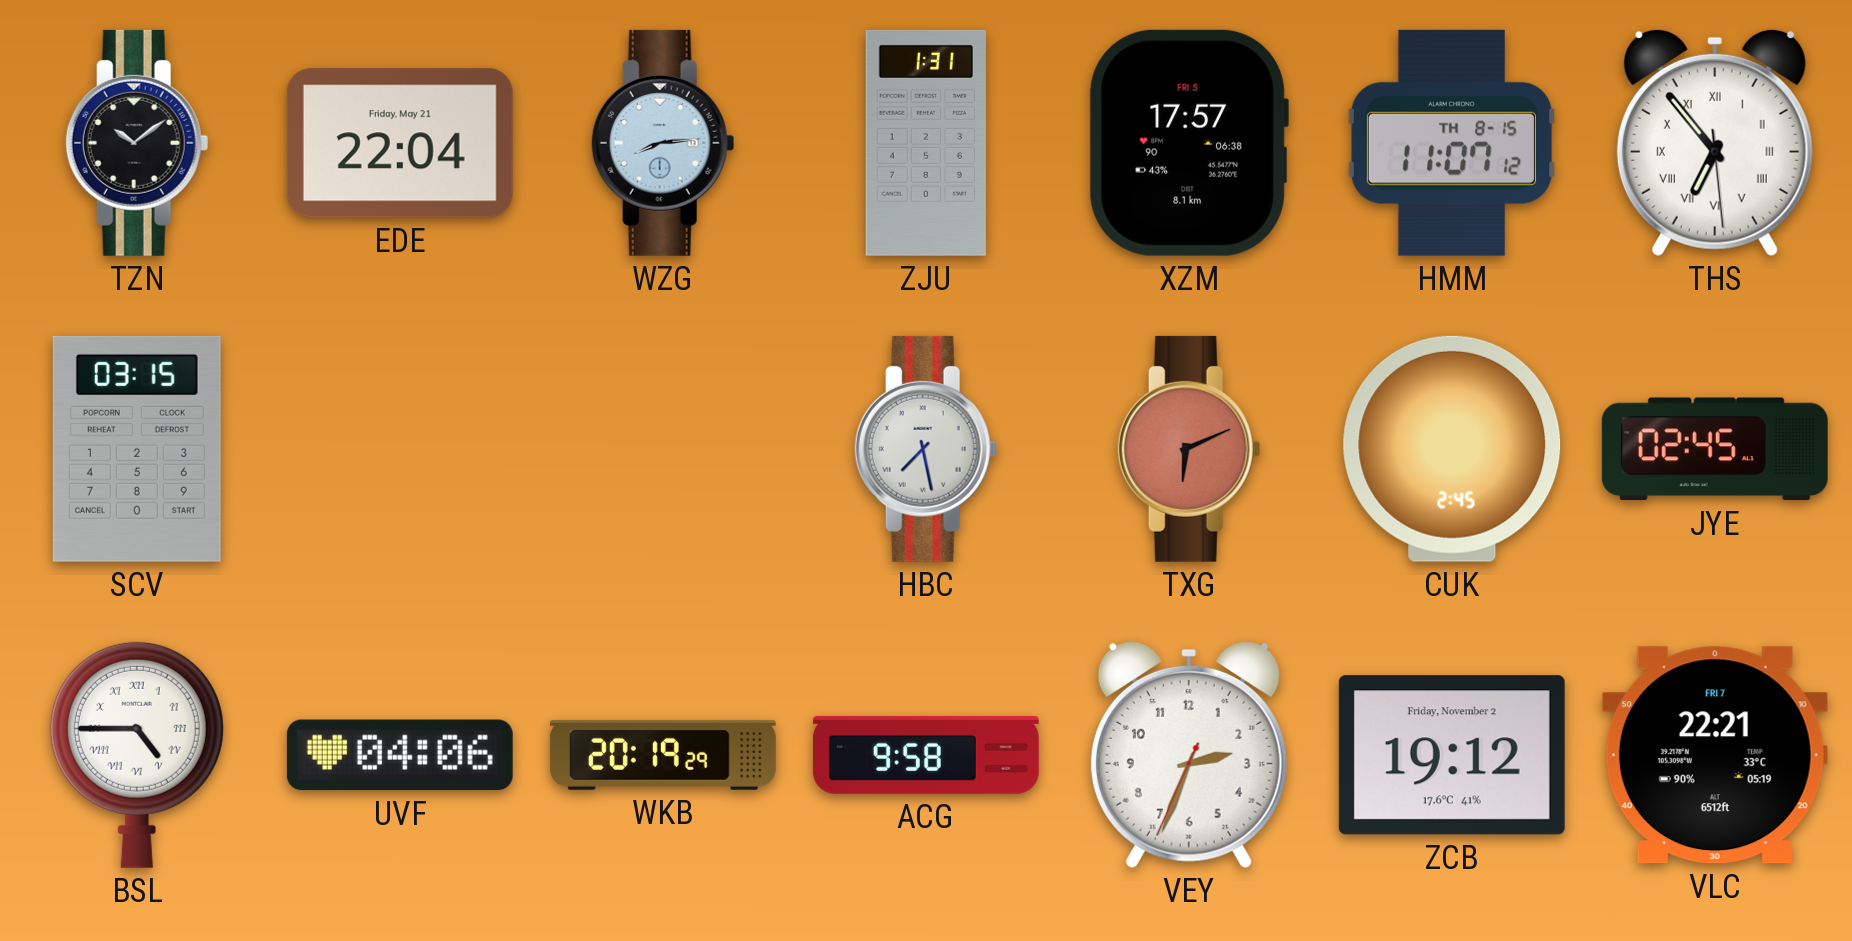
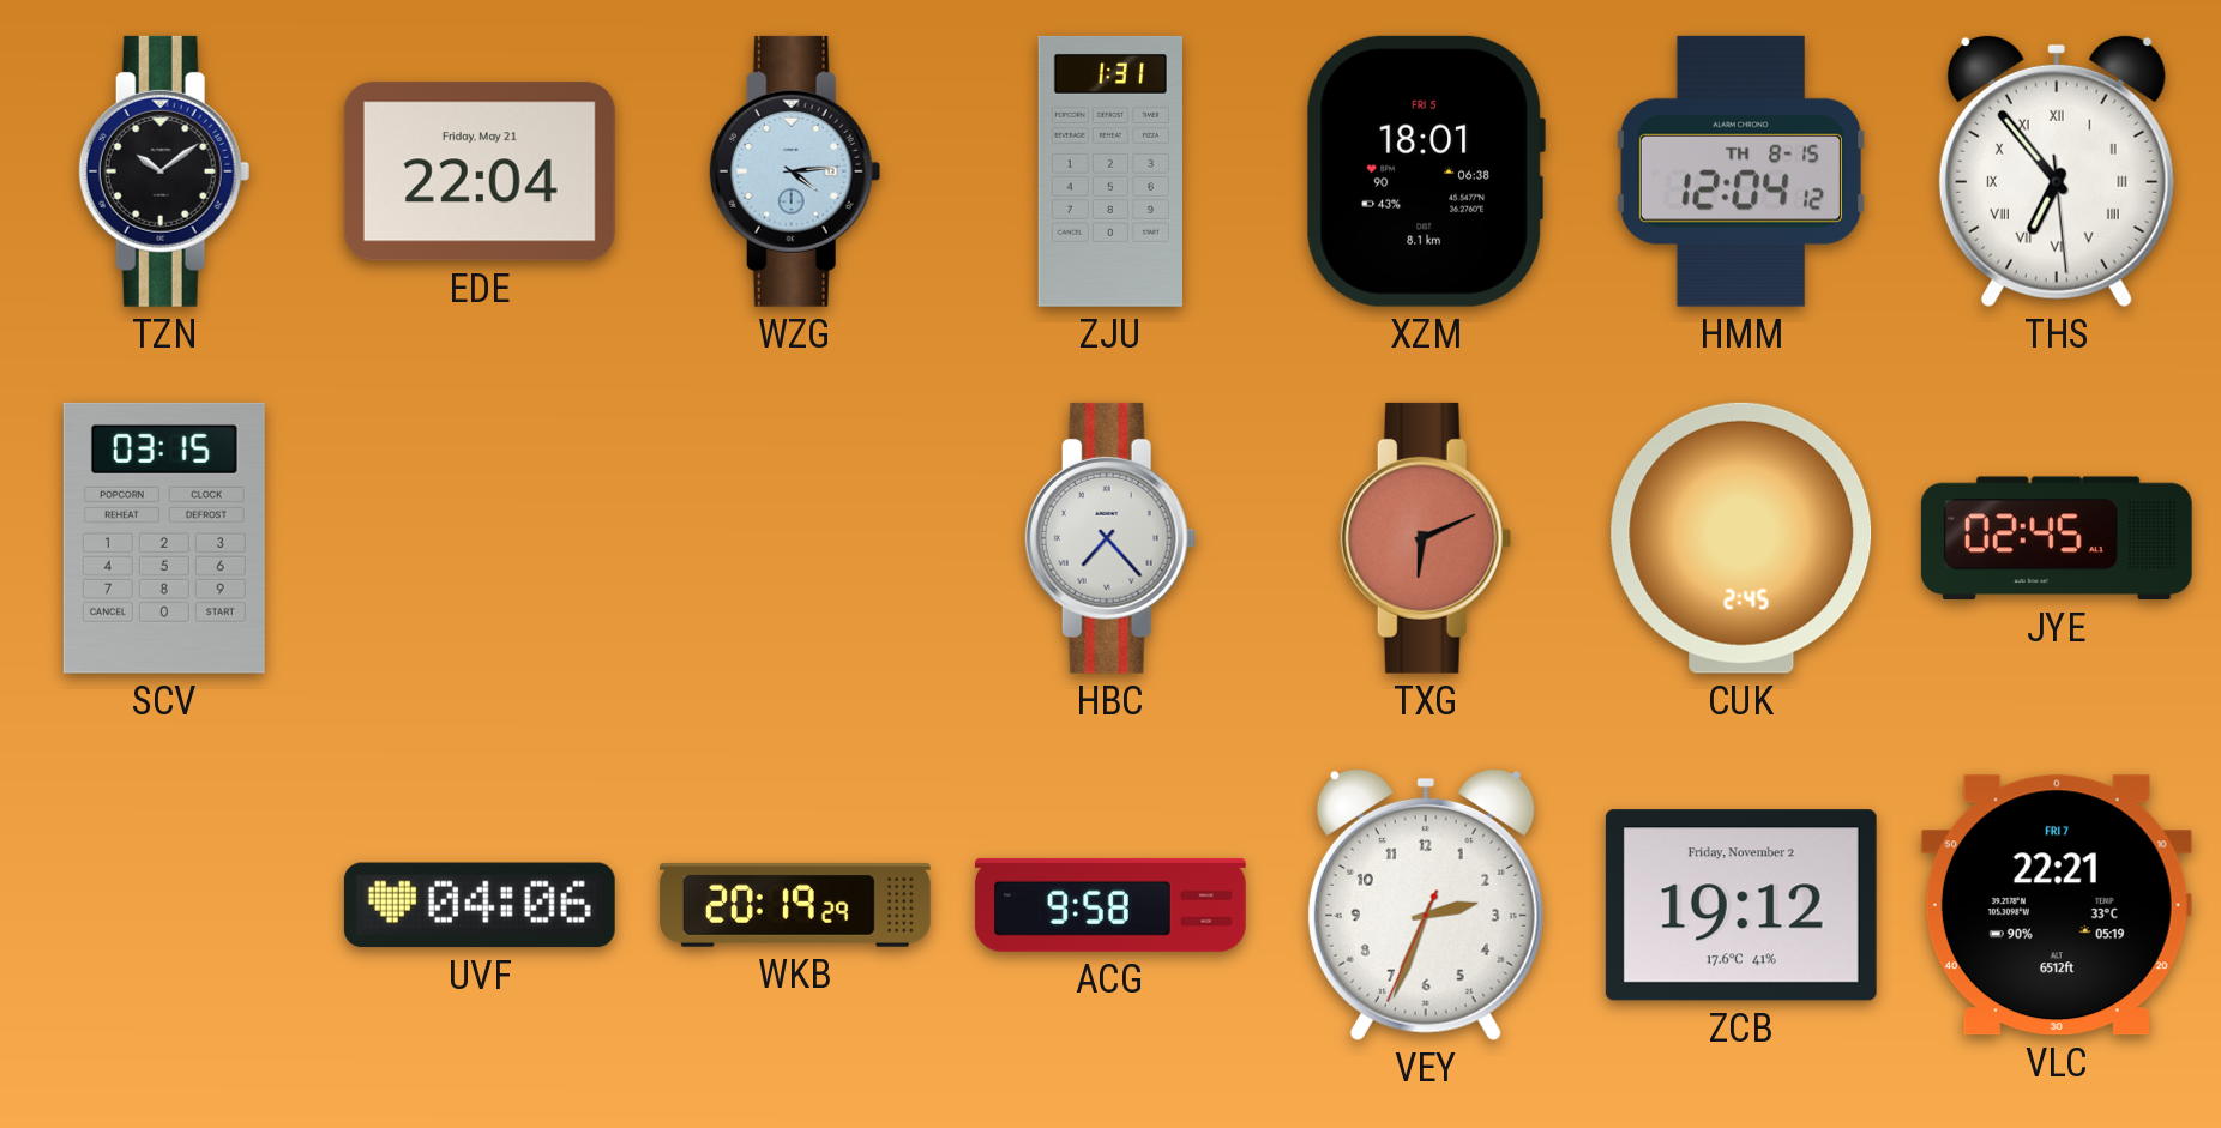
WZG: 8:14 -> 4:14
XZM: 17:57 -> 18:01
HMM: 11:07 -> 12:04
HBC: 7:28 -> 7:23
BSL: 4:45 -> none
